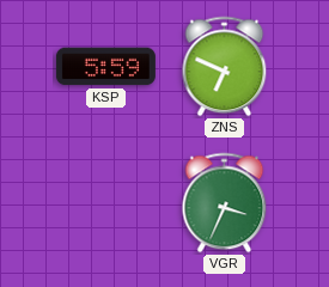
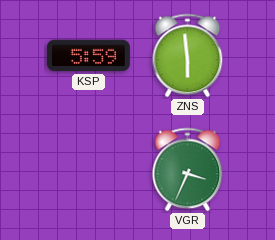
ZNS: 6:49 -> 5:59
